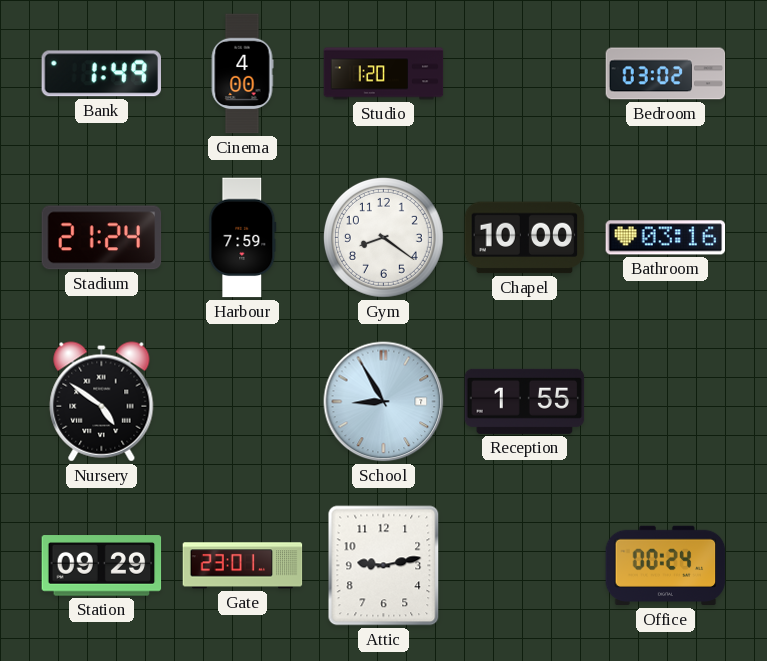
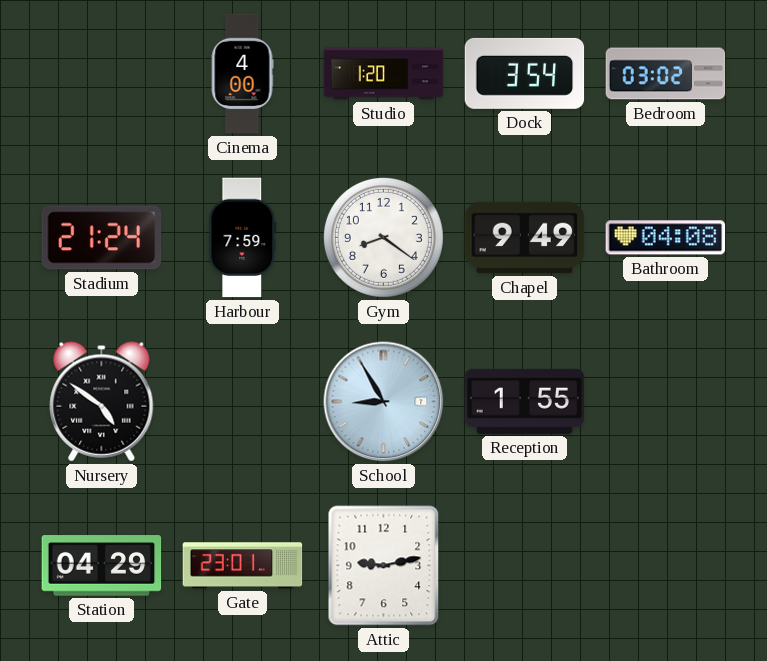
Bank: 1:49 -> none
Dock: none -> 3:54
Chapel: 10:00 -> 9:49
Bathroom: 03:16 -> 04:08
Station: 09:29 -> 04:29
Office: 00:24 -> none
